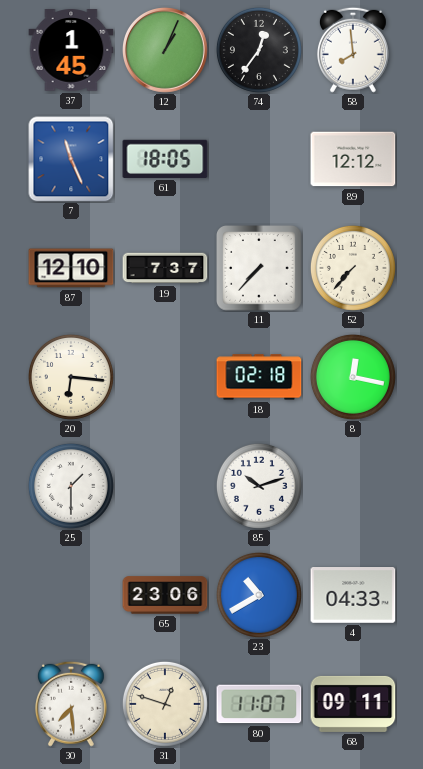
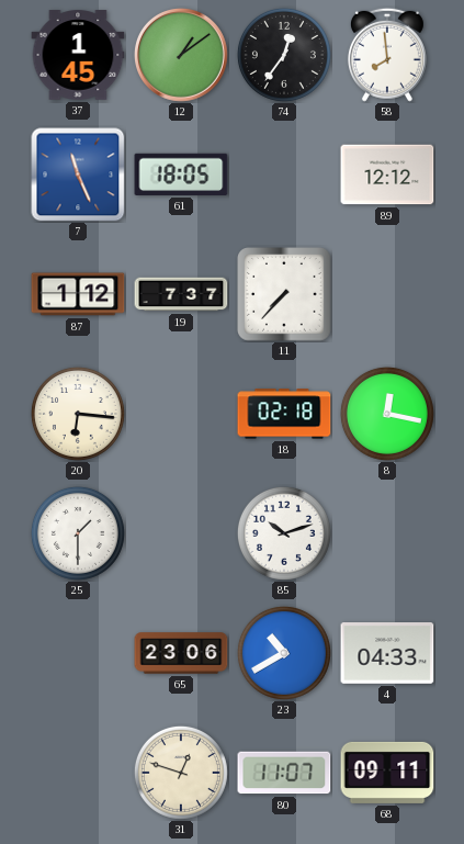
12: 1:04 -> 1:09
87: 12:10 -> 1:12
52: 7:37 -> none
30: 7:29 -> none
